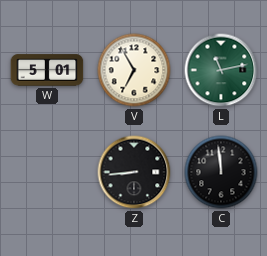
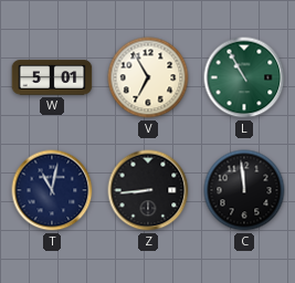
L: 11:13 -> 10:55
T: none -> 11:02
